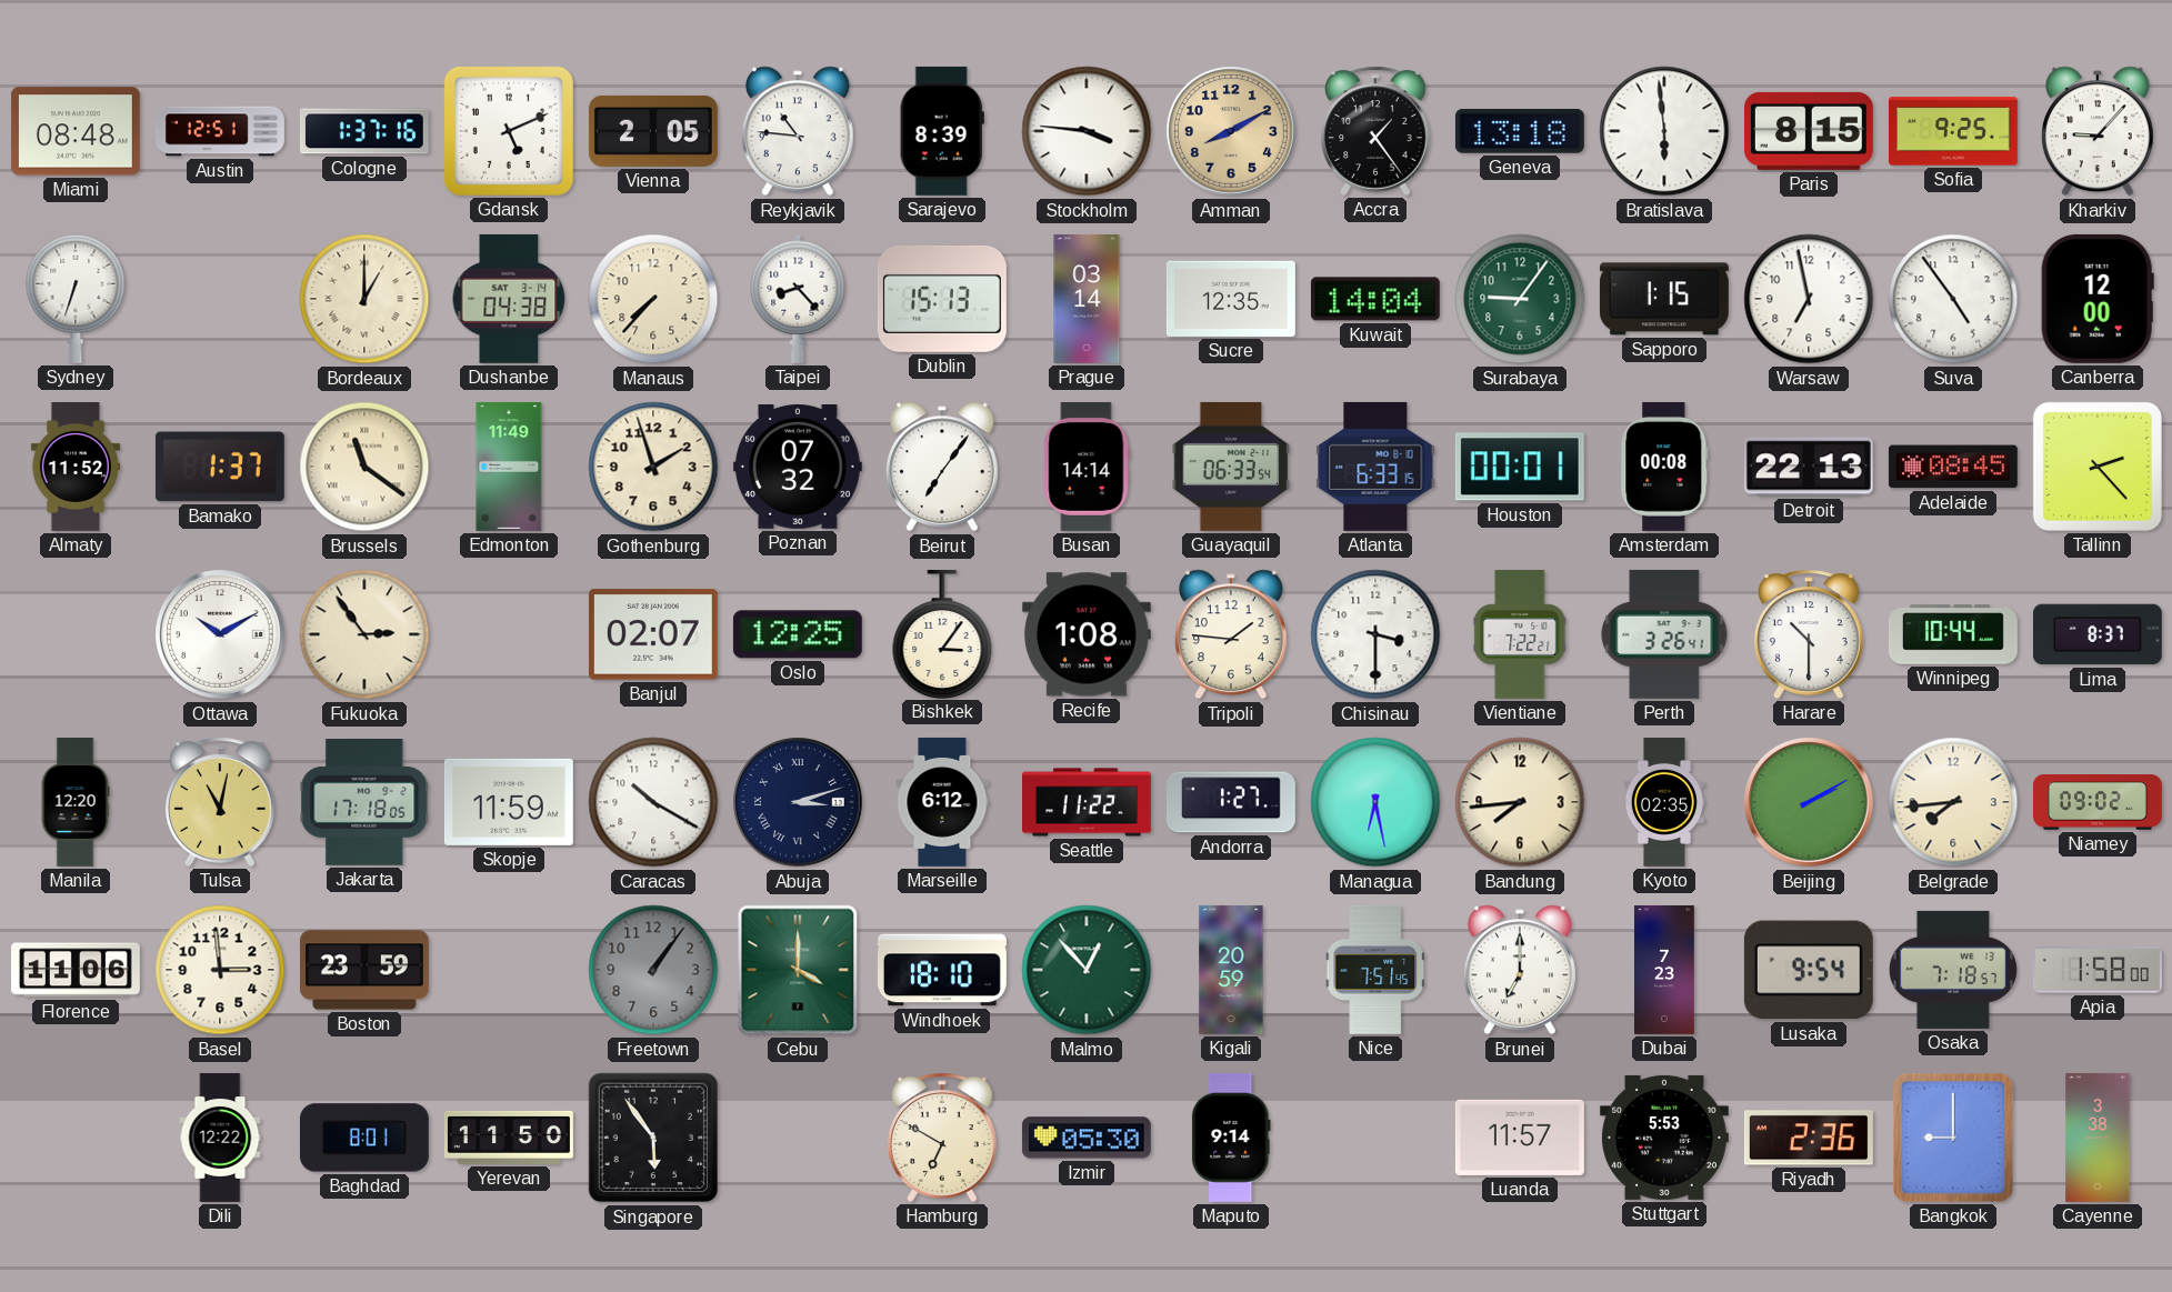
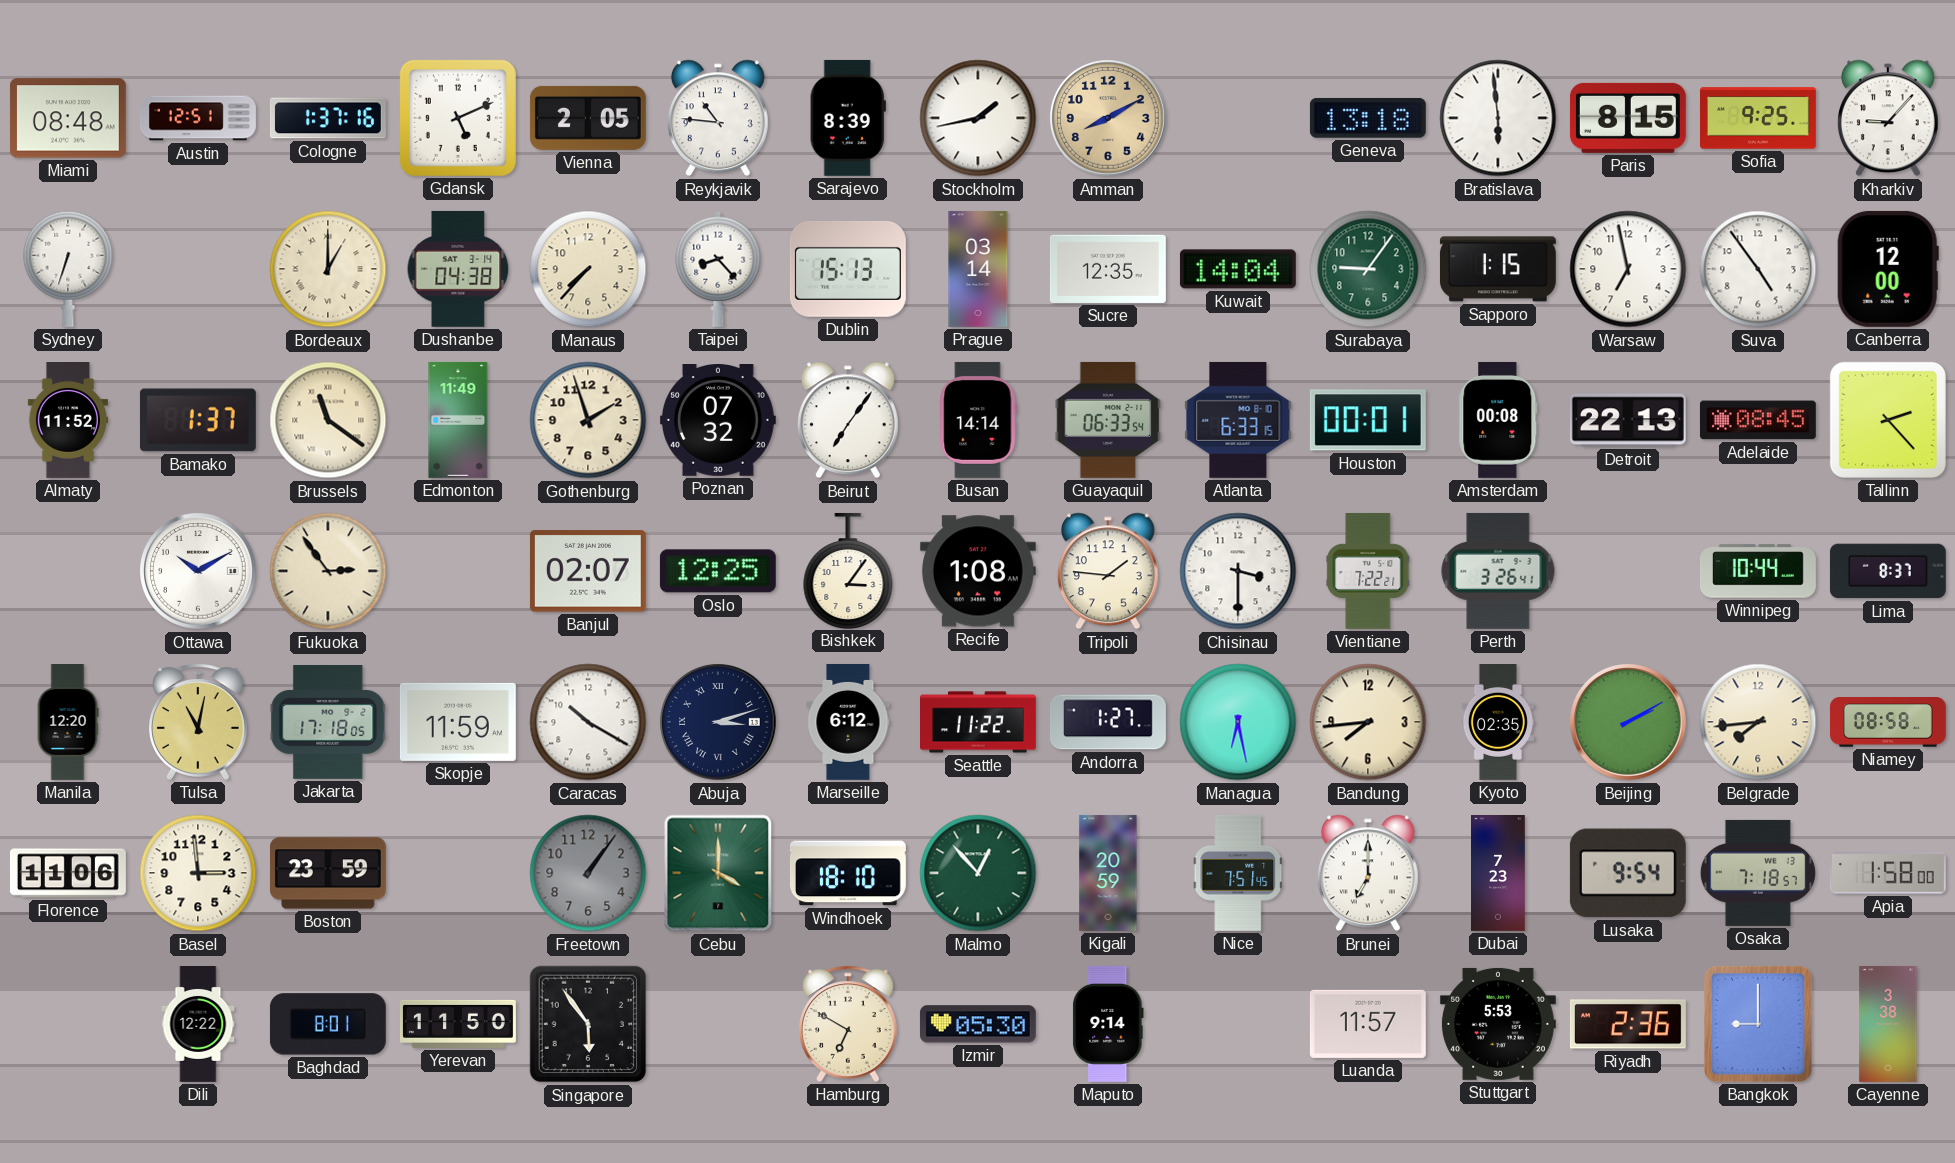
Stockholm: 3:46 -> 1:43
Accra: 1:24 -> none
Harare: 10:30 -> none
Niamey: 09:02 -> 08:58
